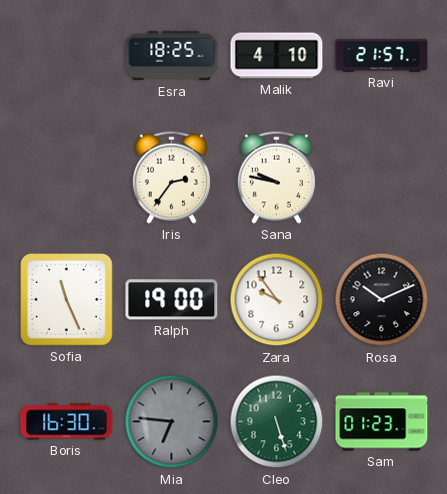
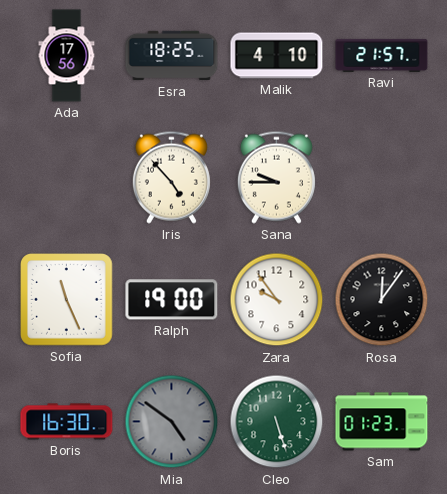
Ada: none -> 17:56
Iris: 2:36 -> 4:53
Sana: 9:47 -> 9:45
Rosa: 10:11 -> 12:06
Mia: 6:46 -> 4:51
